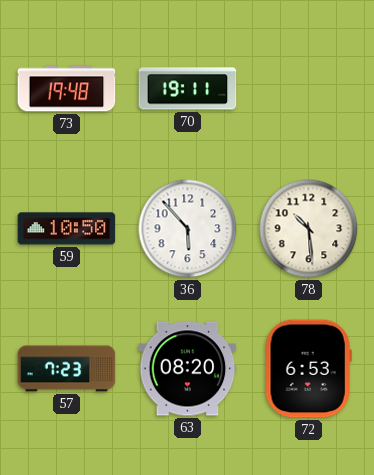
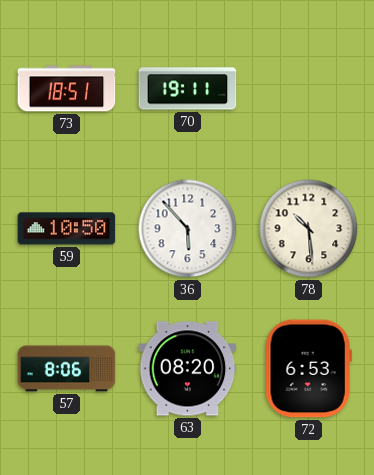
73: 19:48 -> 18:51
57: 7:23 -> 8:06
